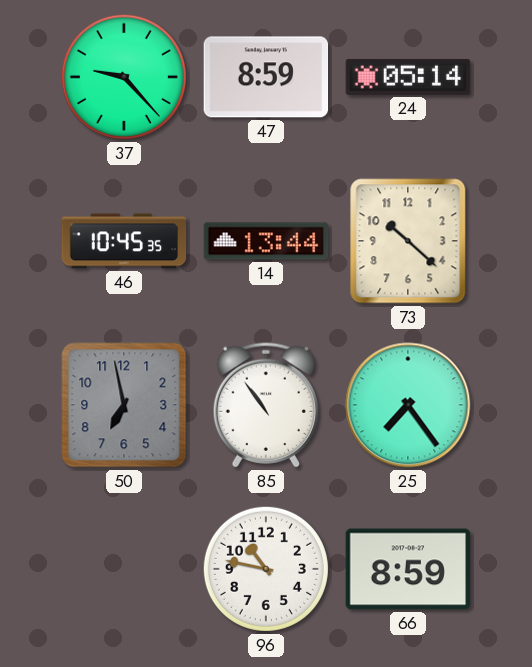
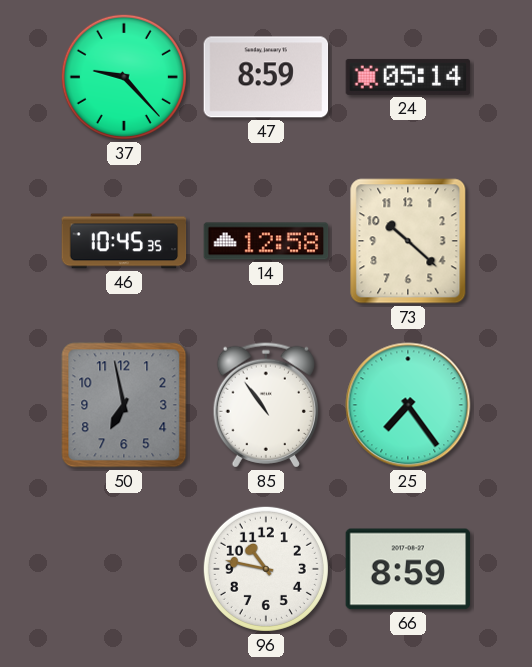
14: 13:44 -> 12:58
